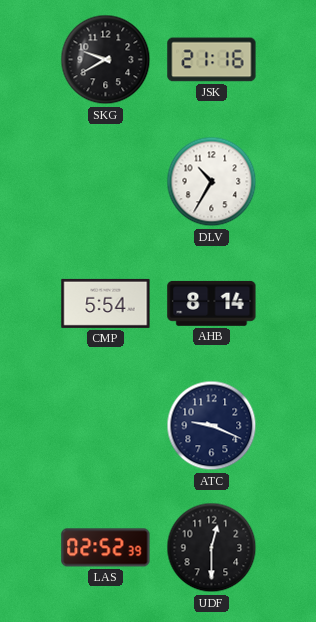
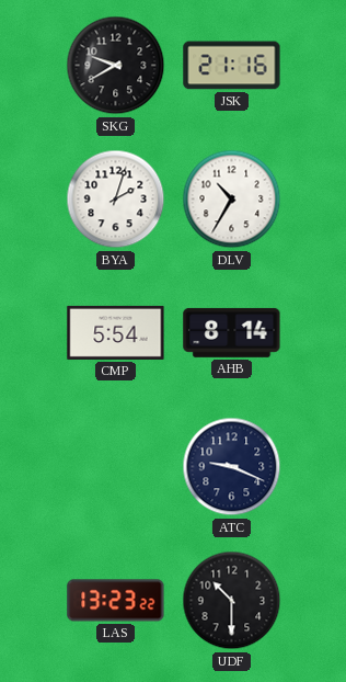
BYA: none -> 2:03
LAS: 02:52 -> 13:23
UDF: 12:30 -> 10:30
